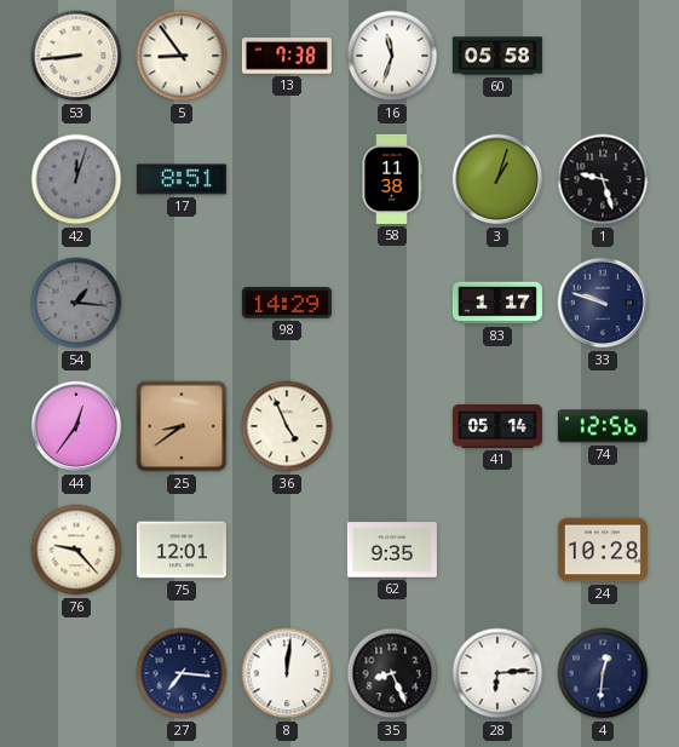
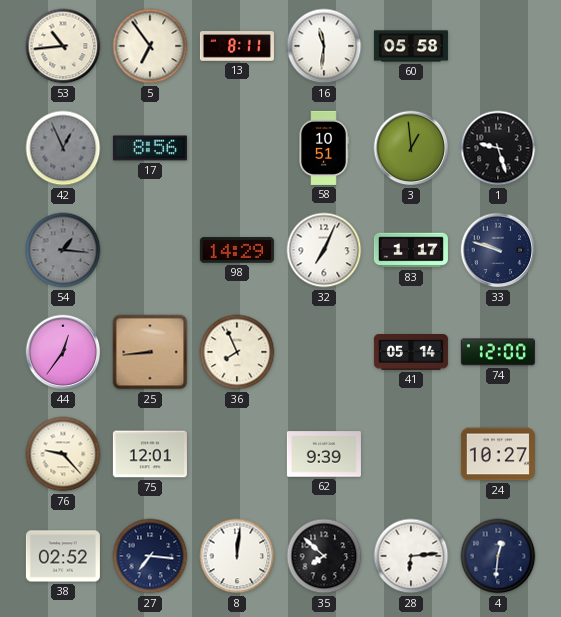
53: 8:44 -> 10:44
5: 8:54 -> 6:54
13: 7:38 -> 8:11
16: 11:33 -> 11:31
42: 12:03 -> 12:56
17: 8:51 -> 8:56
58: 11:38 -> 10:51
3: 1:03 -> 12:59
32: none -> 7:04
25: 8:39 -> 8:44
36: 4:56 -> 7:56
74: 12:56 -> 12:00
62: 9:35 -> 9:39
24: 10:28 -> 10:27
38: none -> 02:52
35: 8:26 -> 7:52
